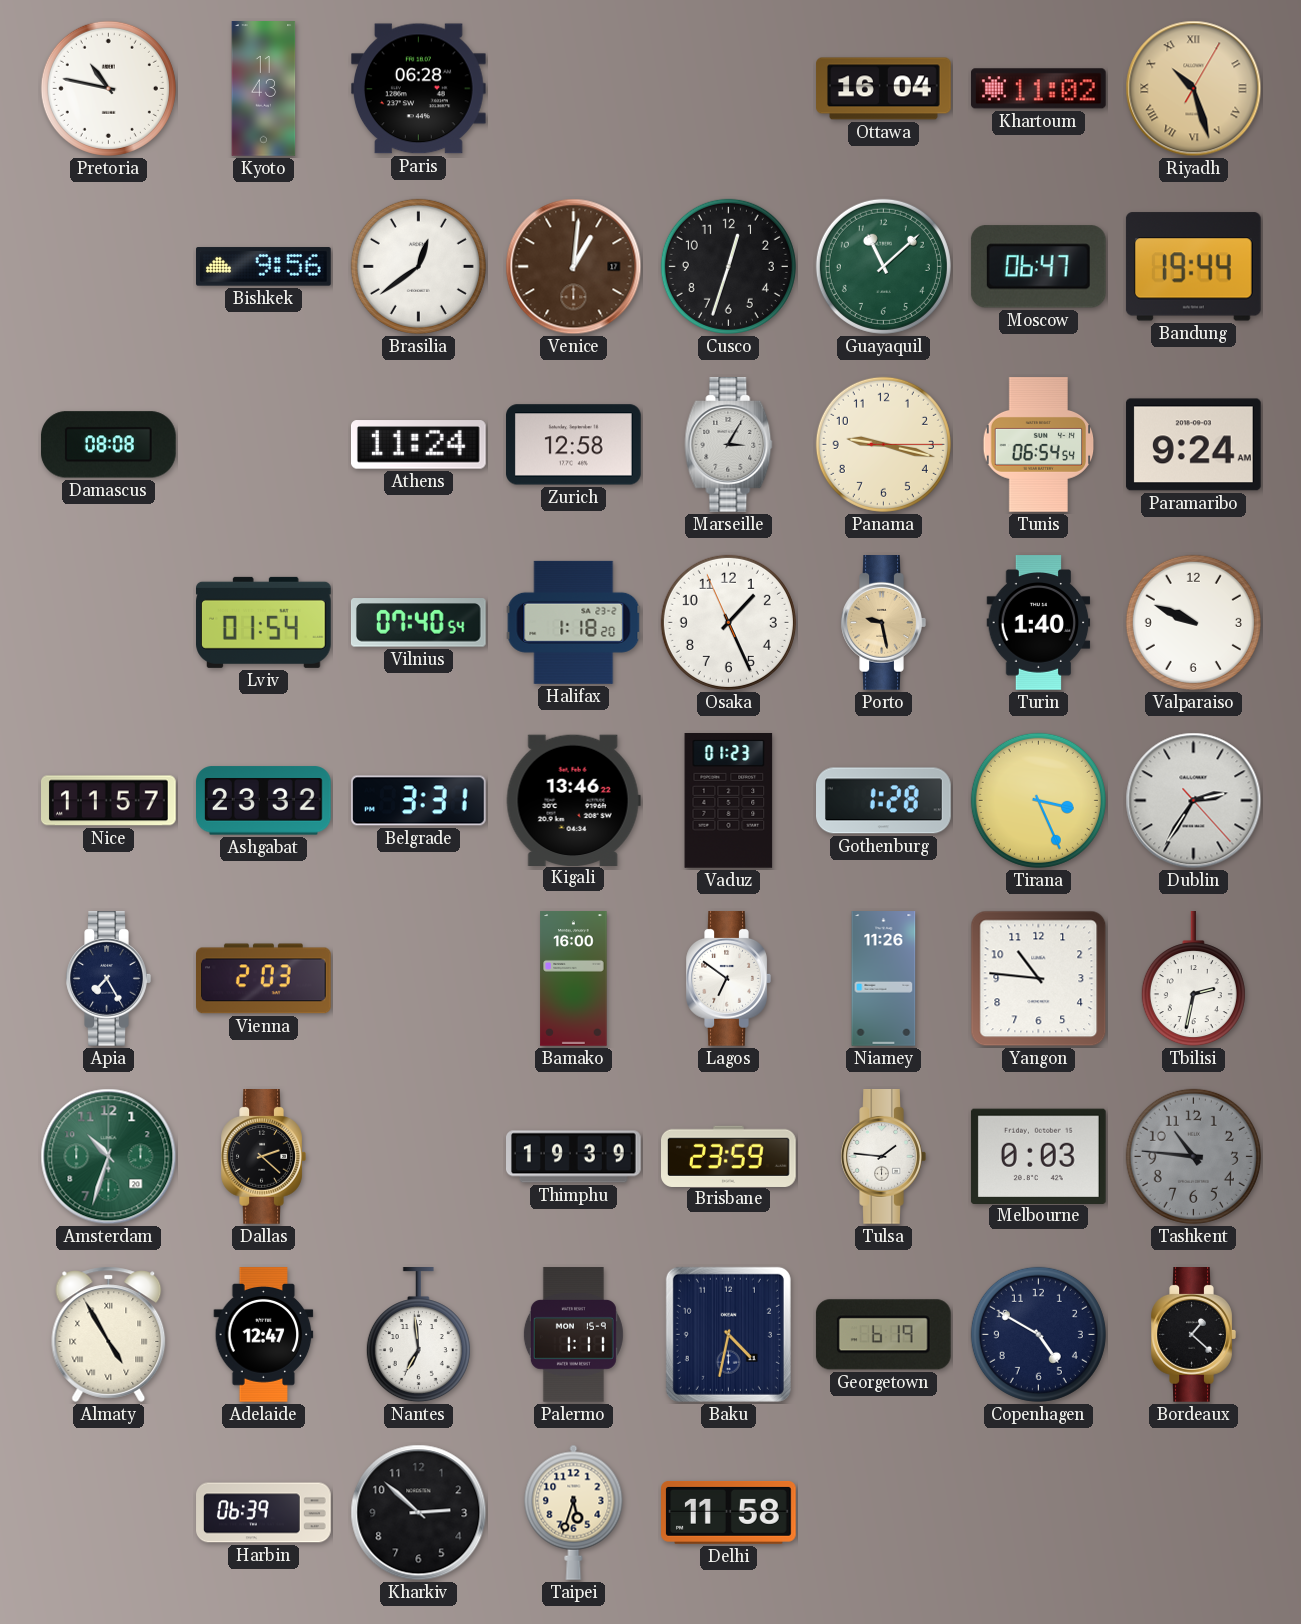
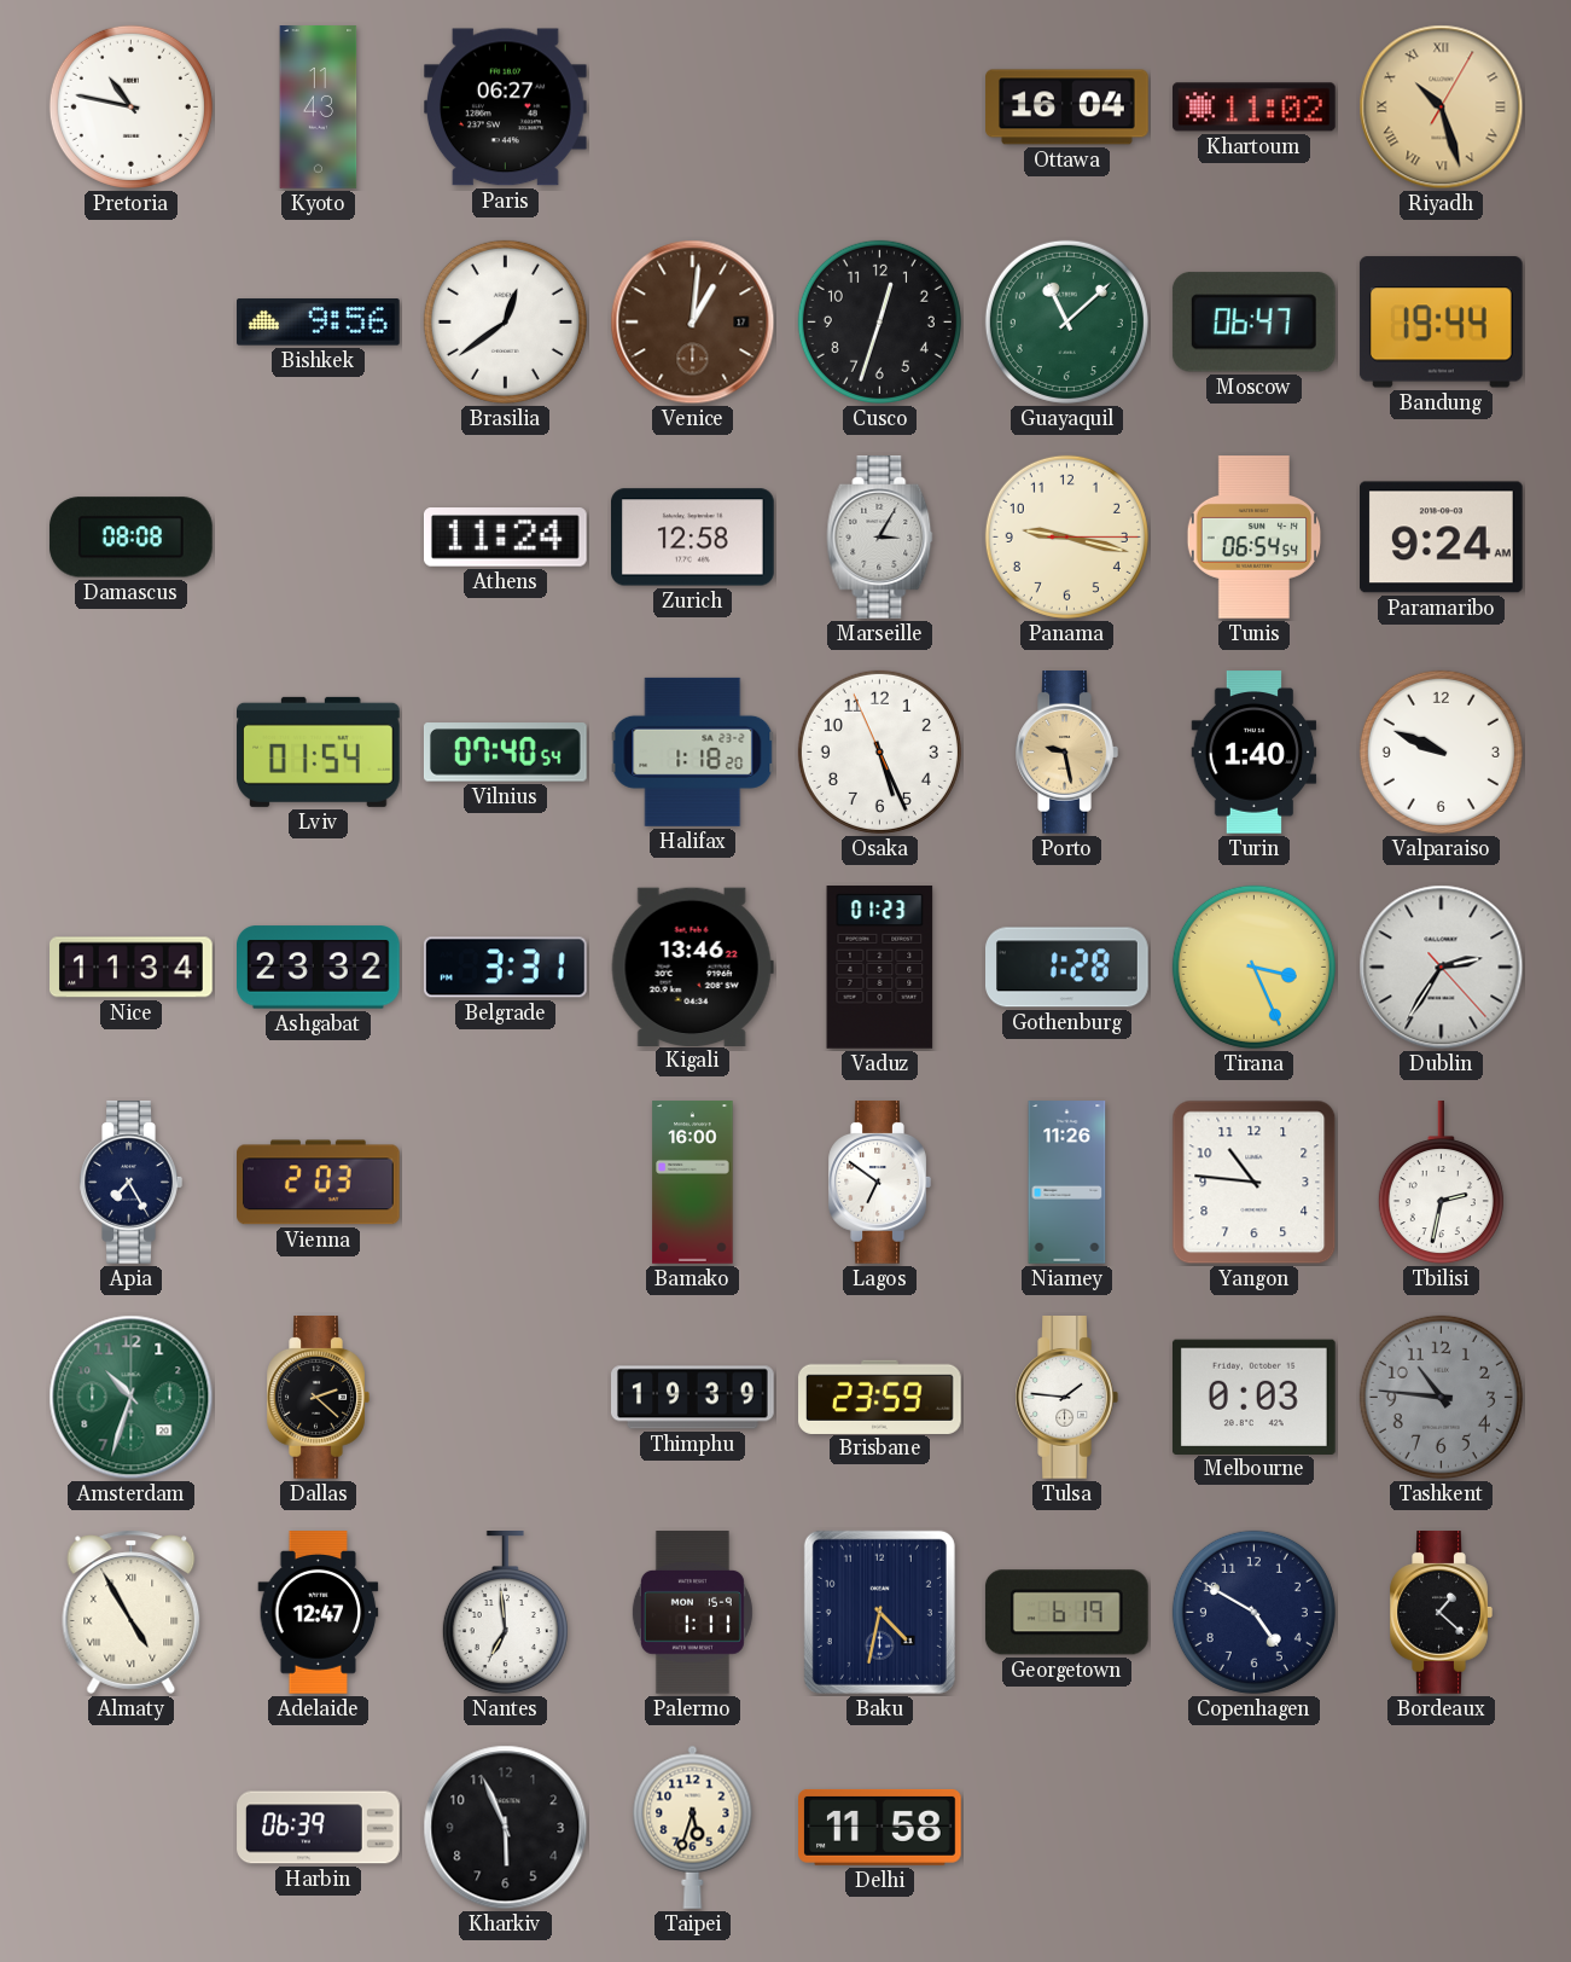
Paris: 06:28 -> 06:27
Osaka: 1:25 -> 5:25
Nice: 11:57 -> 11:34
Kharkiv: 2:52 -> 5:56
